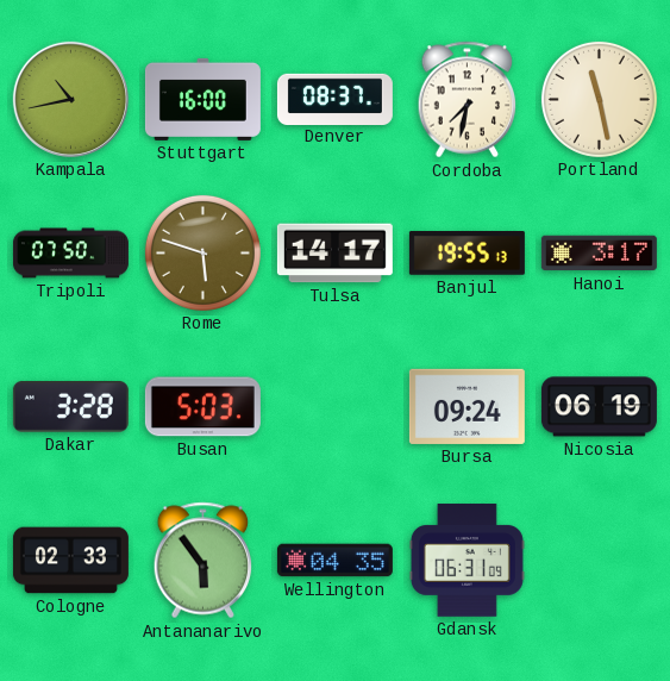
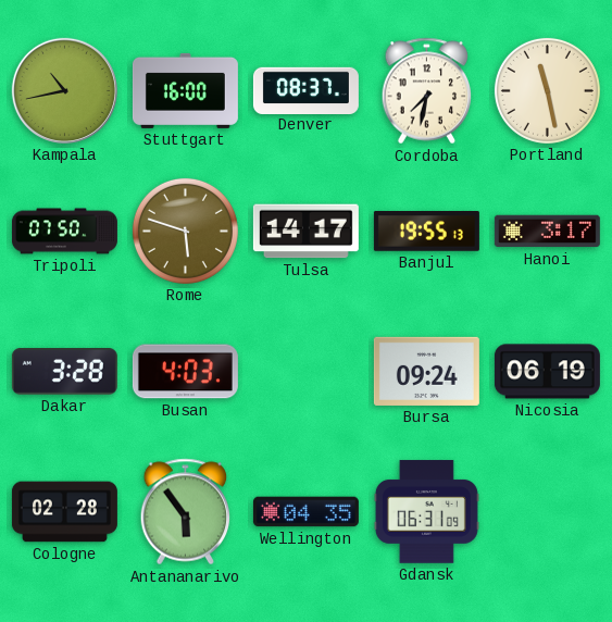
Busan: 5:03 -> 4:03
Cologne: 02:33 -> 02:28
